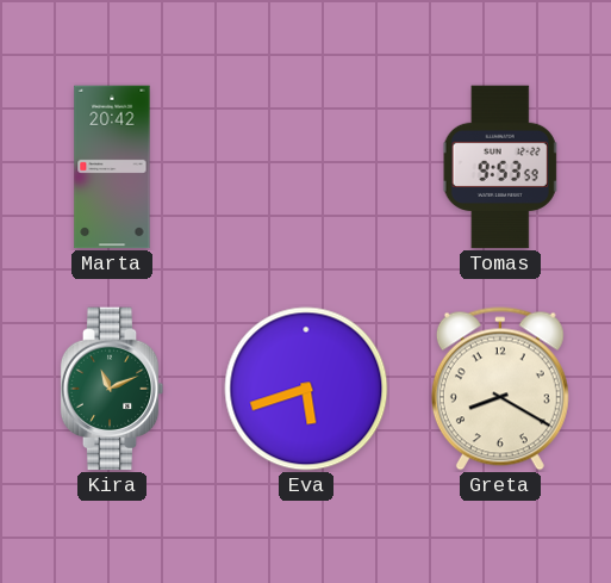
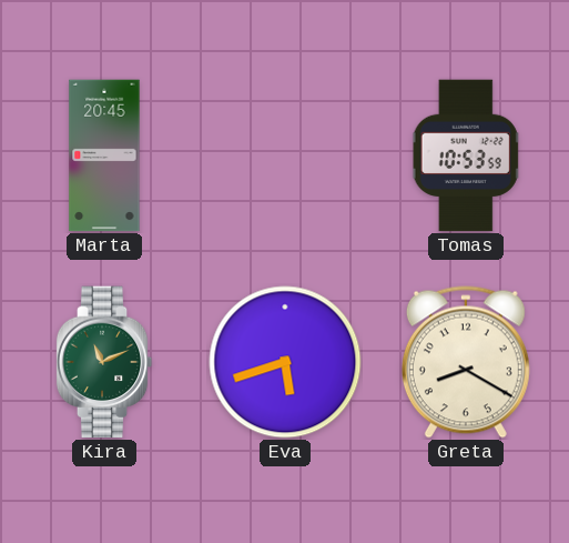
Marta: 20:42 -> 20:45
Tomas: 9:53 -> 10:53
